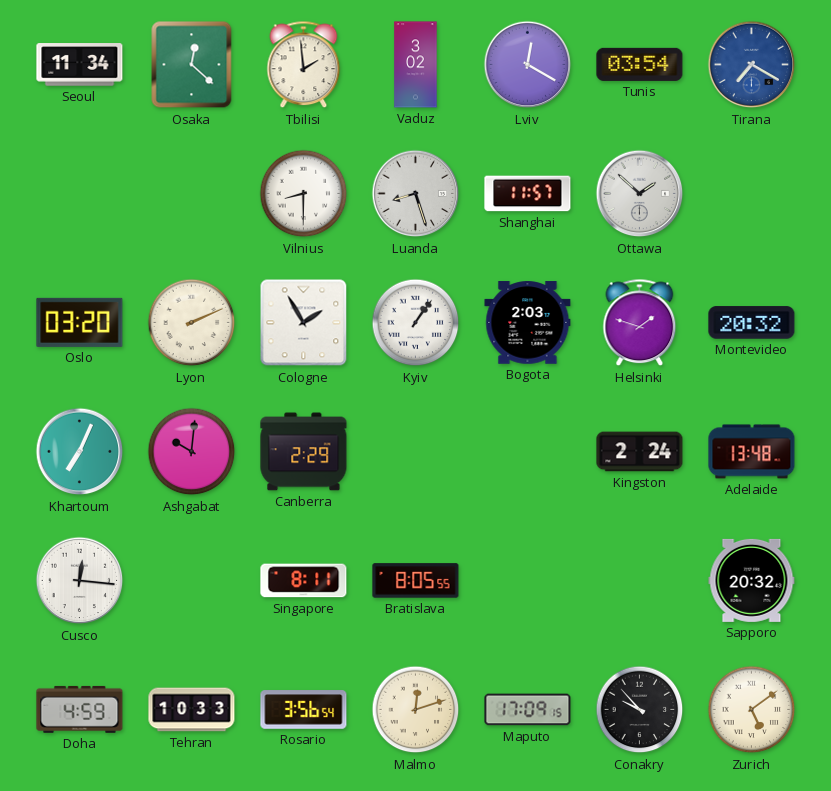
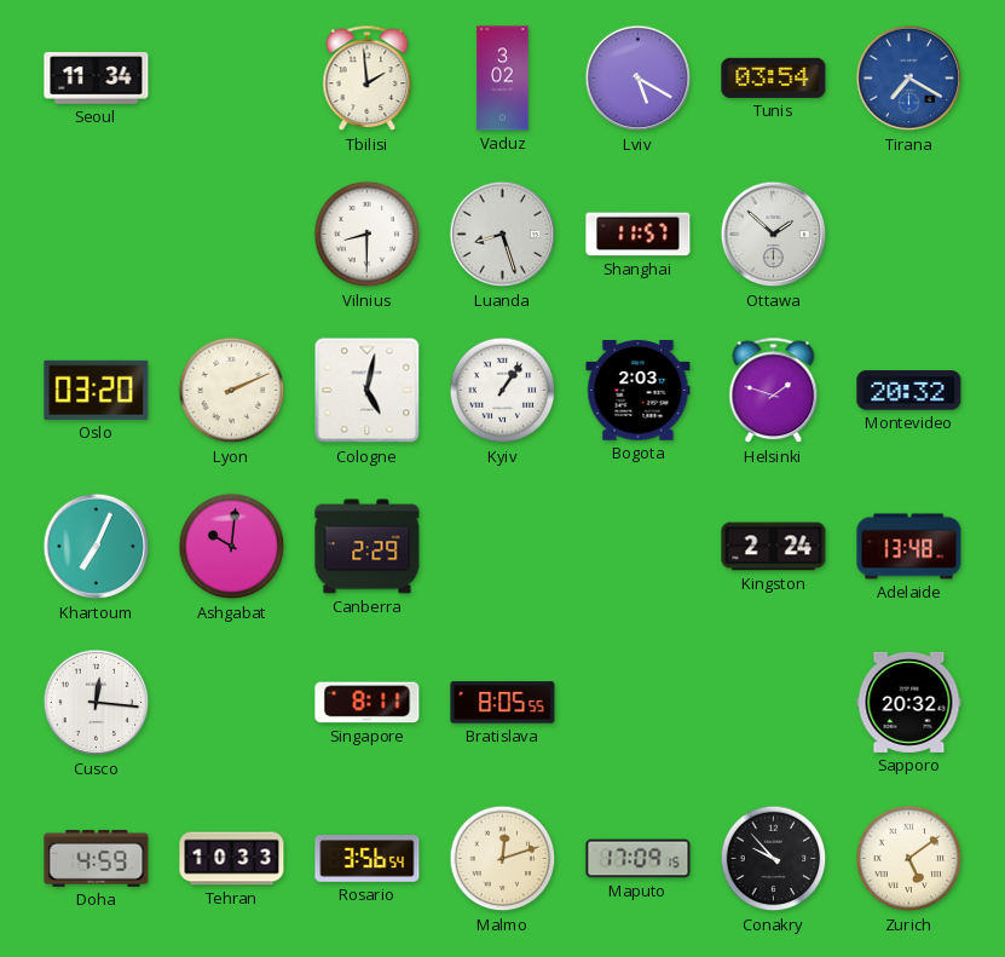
Osaka: 12:22 -> none
Lviv: 12:20 -> 5:20
Cologne: 1:55 -> 5:02
